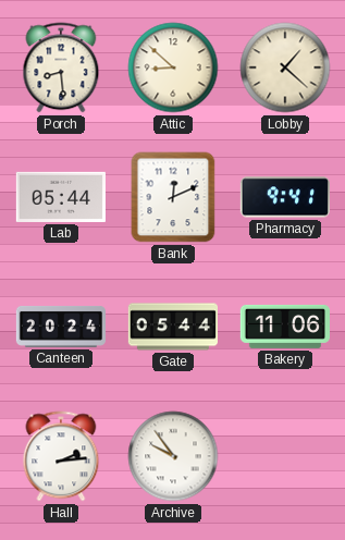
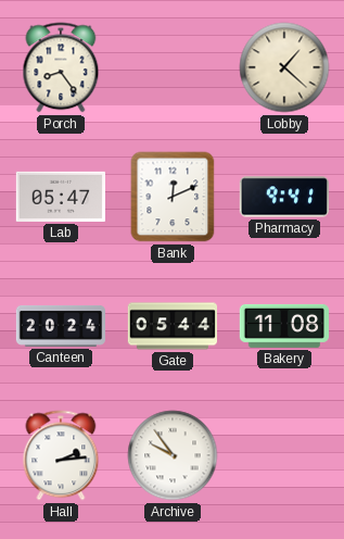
Porch: 8:29 -> 8:24
Attic: 8:52 -> none
Lab: 05:44 -> 05:47
Bakery: 11:06 -> 11:08
